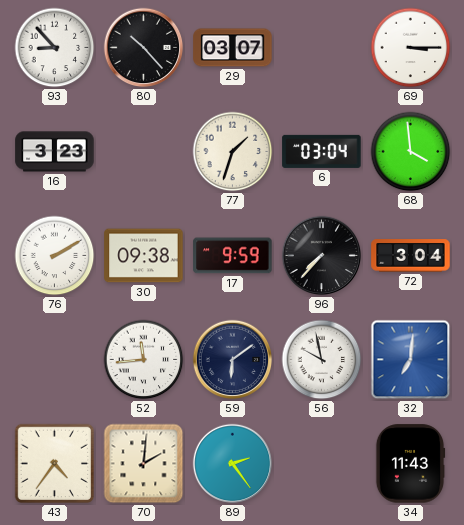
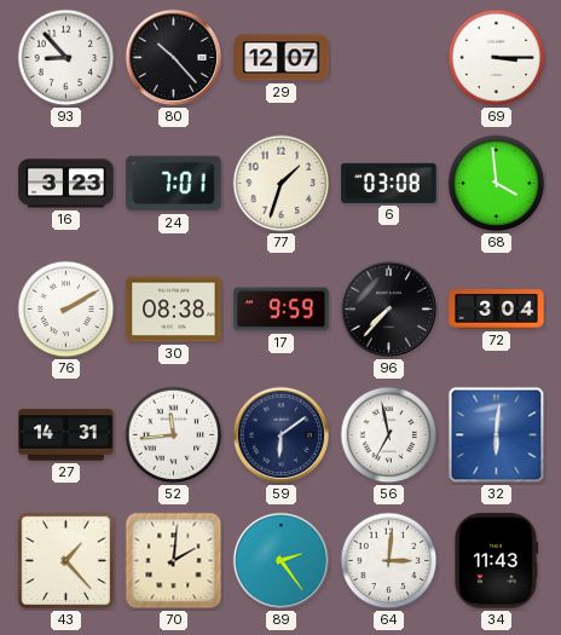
29: 03:07 -> 12:07
24: none -> 7:01
6: 03:04 -> 03:08
30: 09:38 -> 08:38
27: none -> 14:31
56: 9:58 -> 6:58
32: 7:01 -> 6:01
43: 4:36 -> 1:23
64: none -> 3:01
